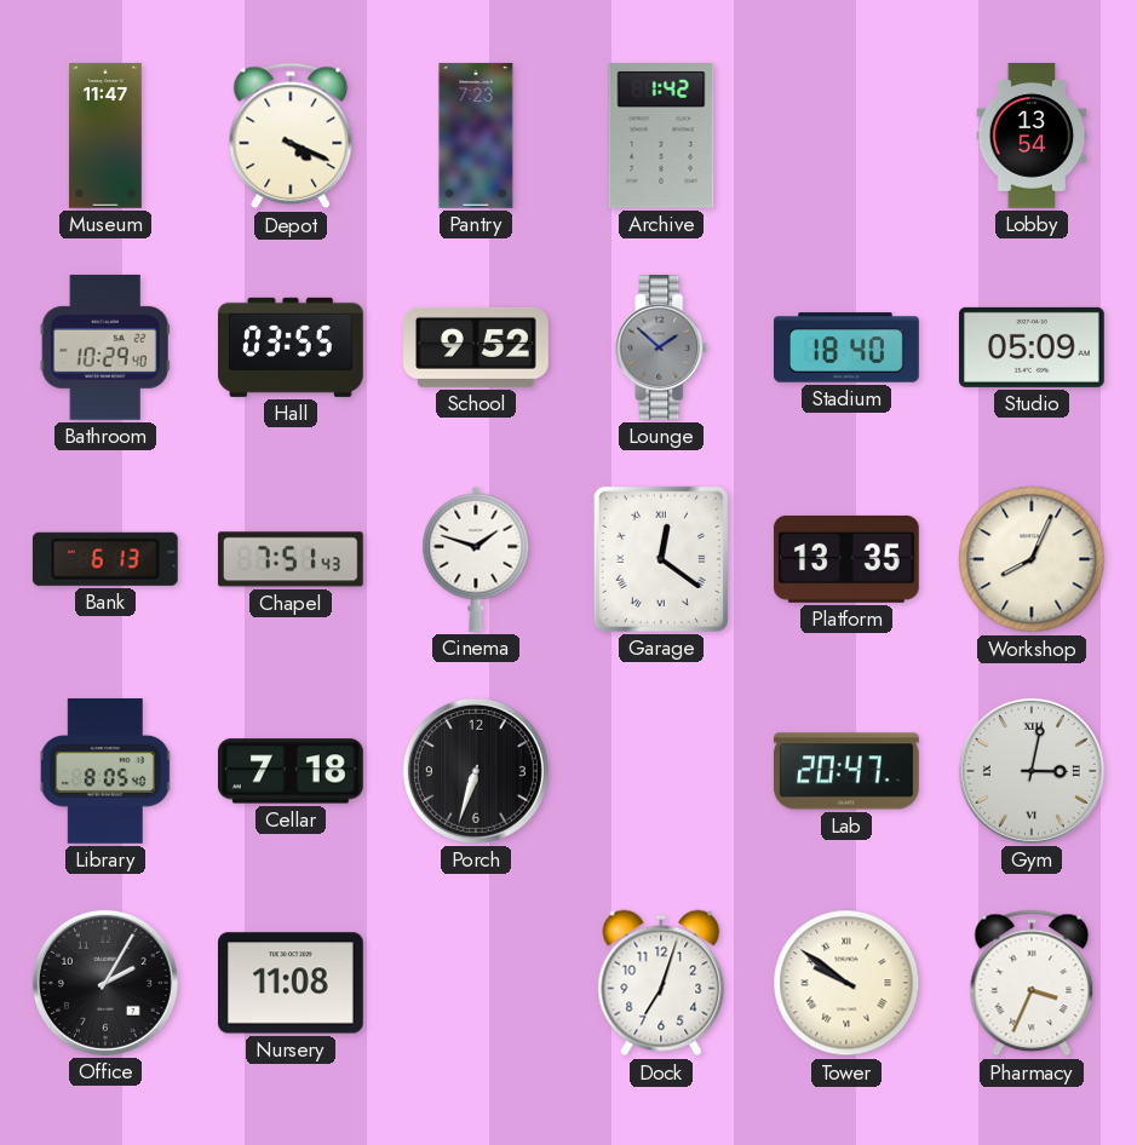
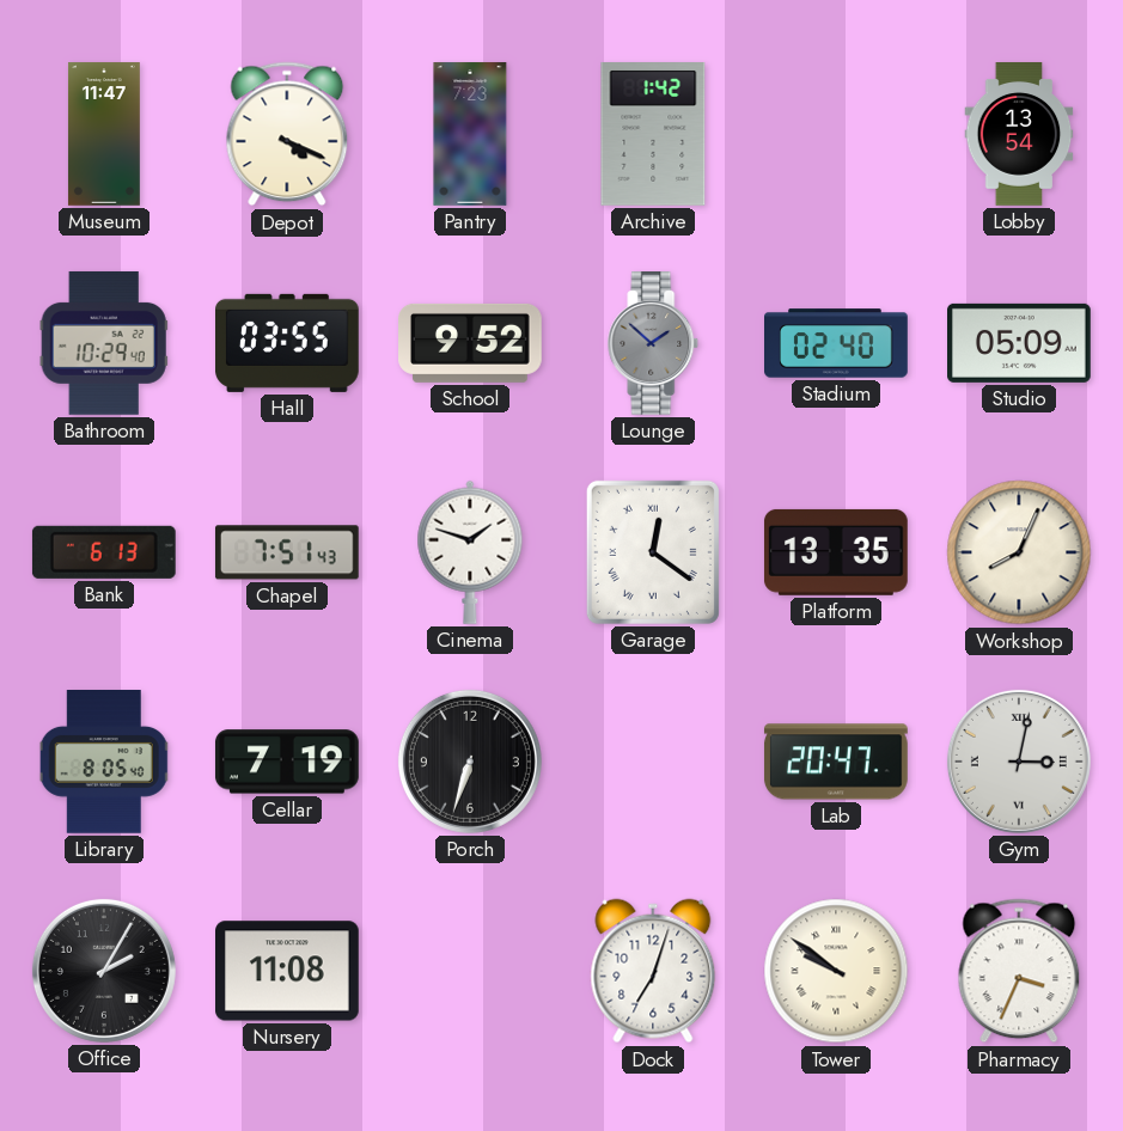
Stadium: 18:40 -> 02:40
Cellar: 7:18 -> 7:19
